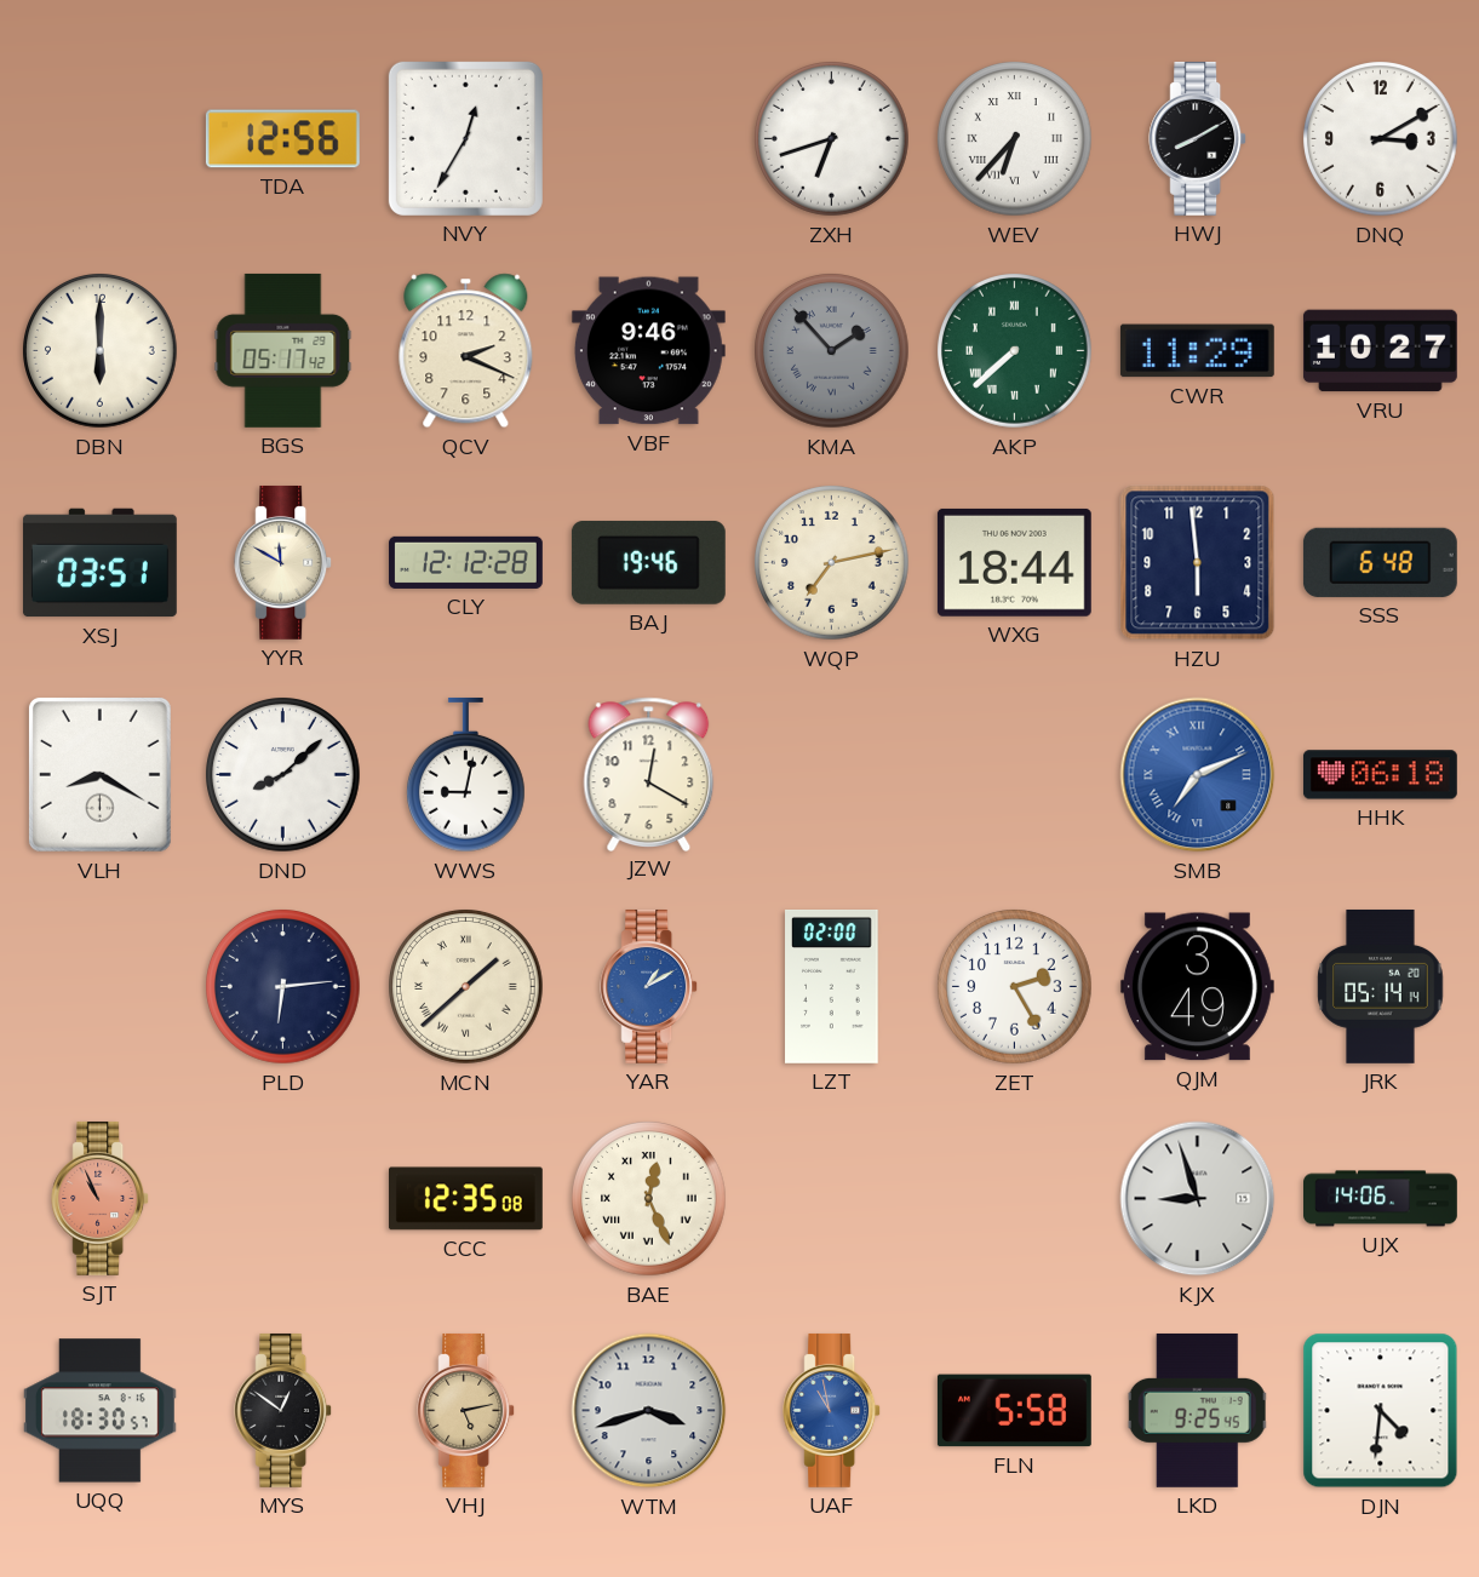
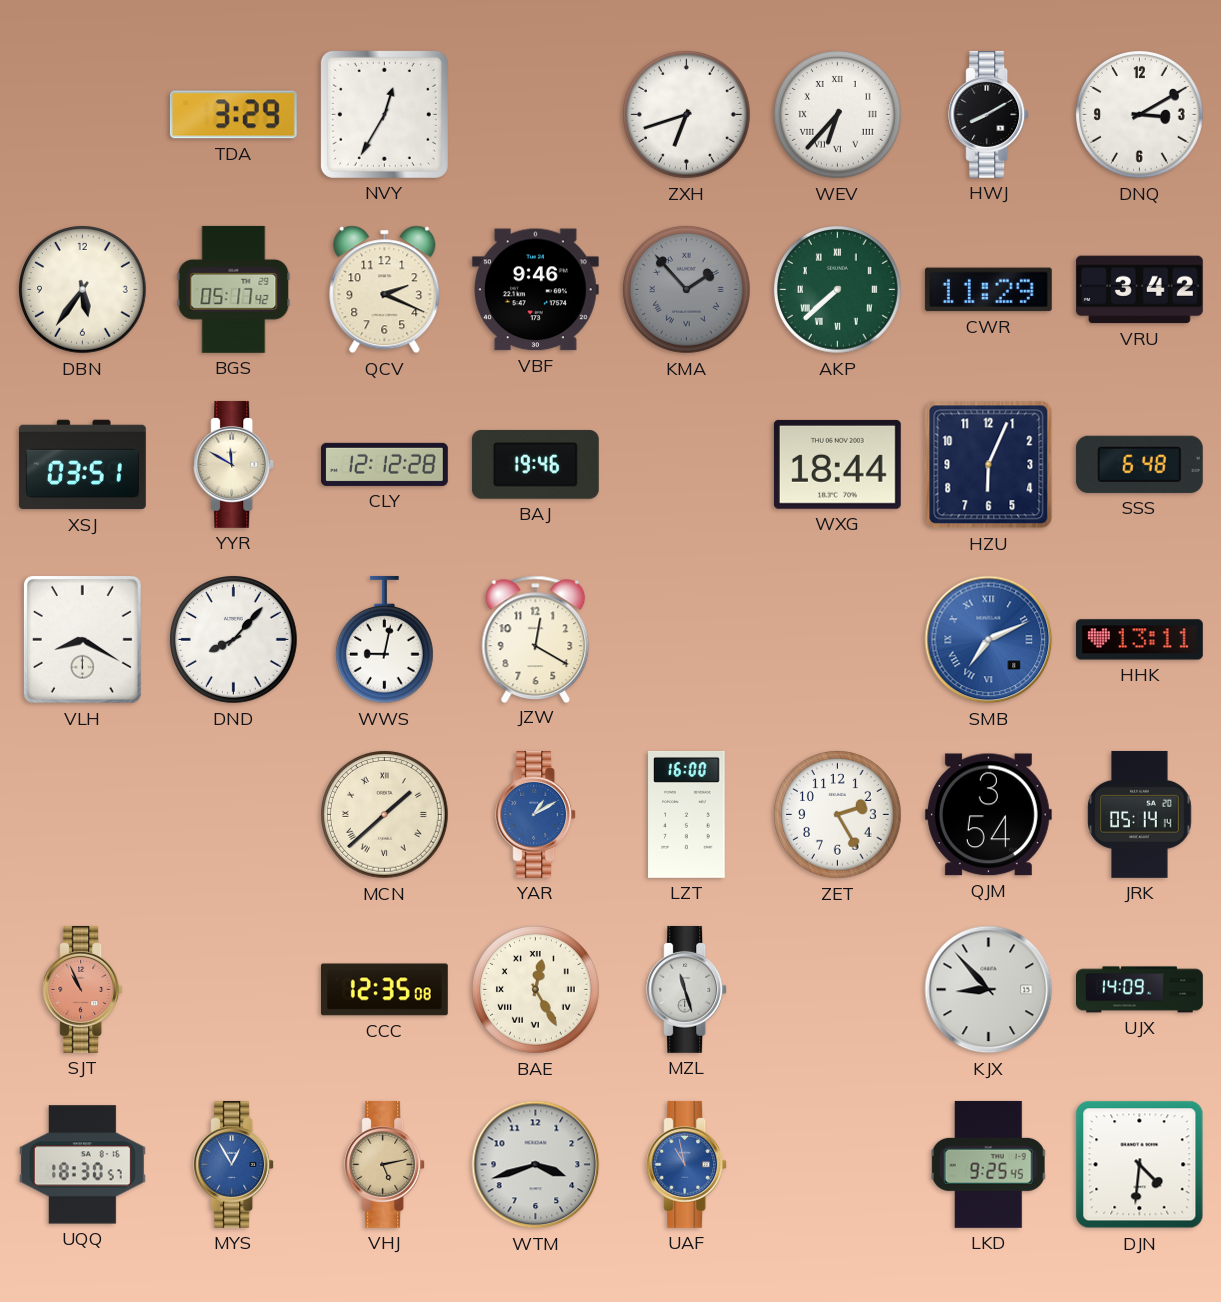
TDA: 12:56 -> 3:29
DBN: 6:00 -> 5:36
VRU: 10:27 -> 3:42
WQP: 7:13 -> none
HZU: 5:59 -> 6:04
DND: 8:08 -> 8:07
HHK: 06:18 -> 13:11
PLD: 6:14 -> none
LZT: 02:00 -> 16:00
QJM: 3:49 -> 3:54
BAE: 12:26 -> 12:25
MZL: none -> 11:27
KJX: 8:57 -> 8:53
UJX: 14:06 -> 14:09
MYS: 12:51 -> 12:55
MYS dial: black -> blue
FLN: 5:58 -> none
